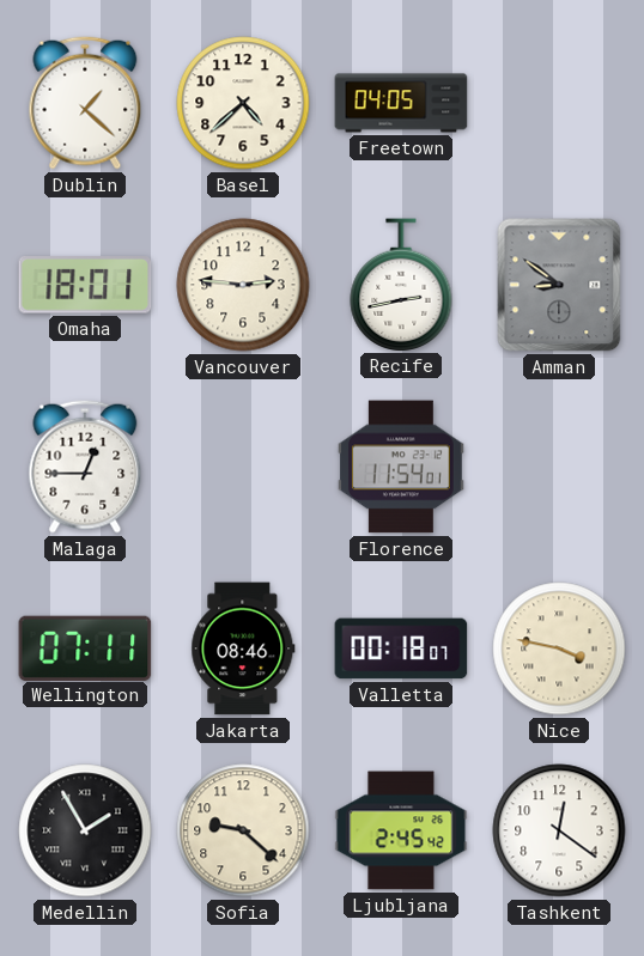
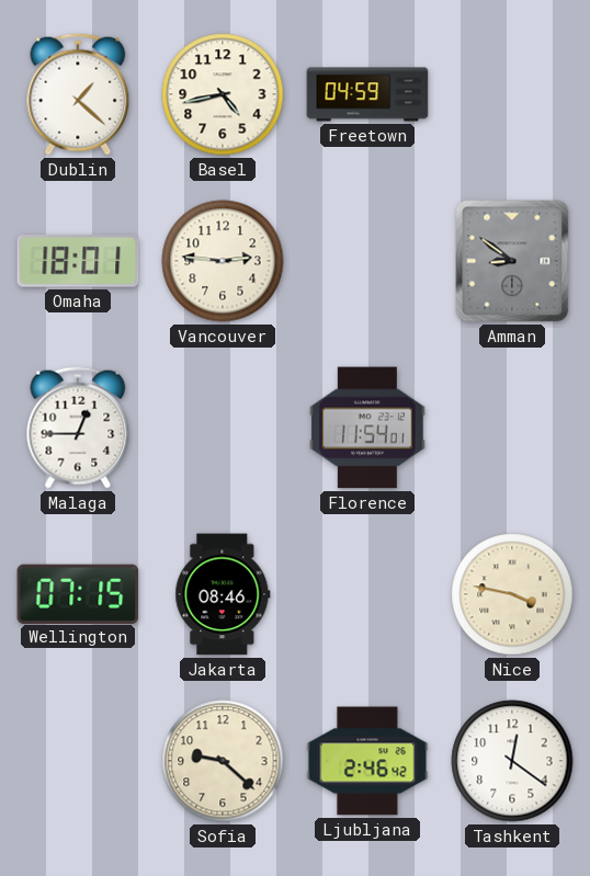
Basel: 4:38 -> 4:43
Freetown: 04:05 -> 04:59
Recife: 2:43 -> none
Wellington: 07:11 -> 07:15
Valletta: 00:18 -> none
Medellin: 1:55 -> none
Ljubljana: 2:45 -> 2:46
